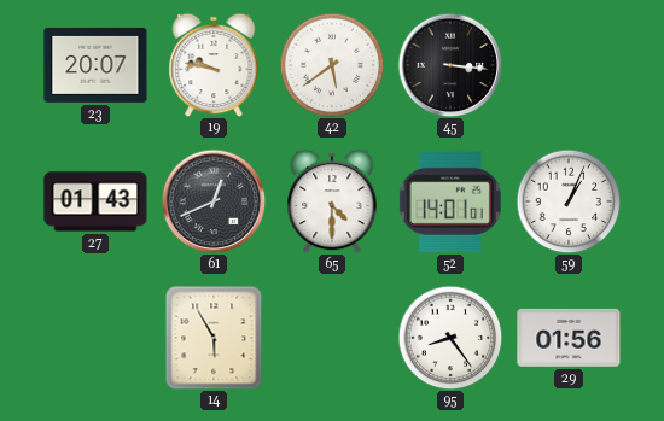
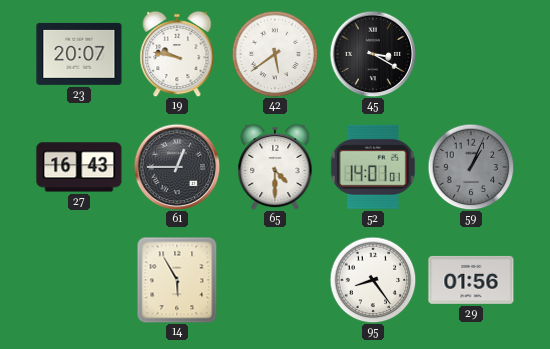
45: 3:16 -> 3:20
27: 01:43 -> 16:43
61: 12:41 -> 12:45
59 dial: white -> grey
